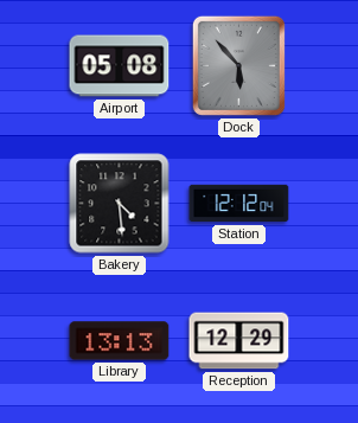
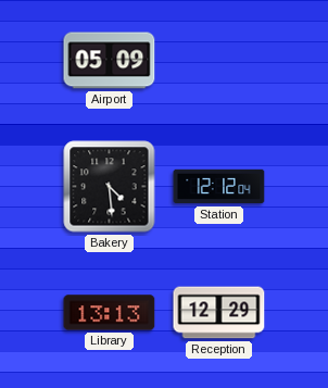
Airport: 05:08 -> 05:09
Dock: 5:53 -> none
